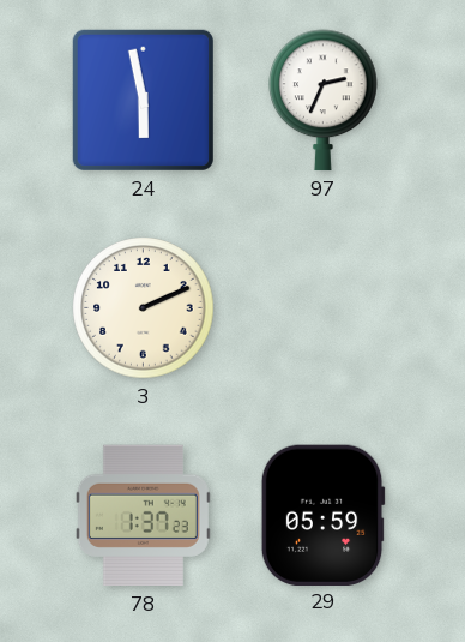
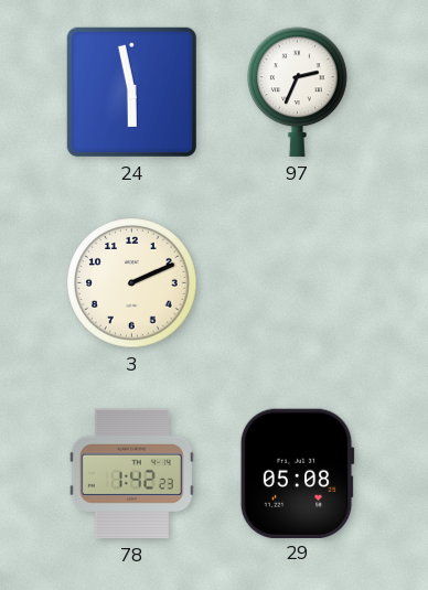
78: 1:37 -> 1:42
29: 05:59 -> 05:08
